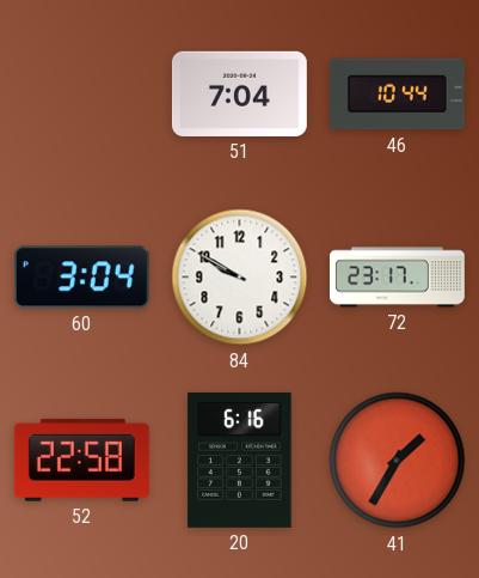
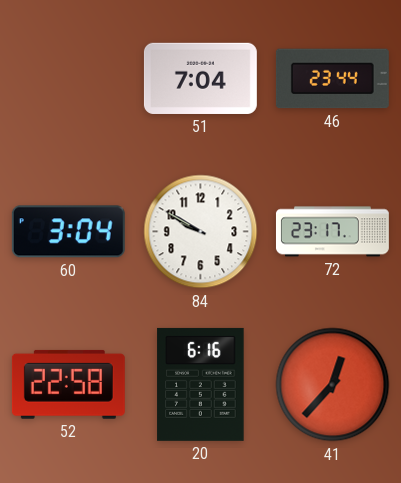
46: 10:44 -> 23:44
41: 1:35 -> 12:37
